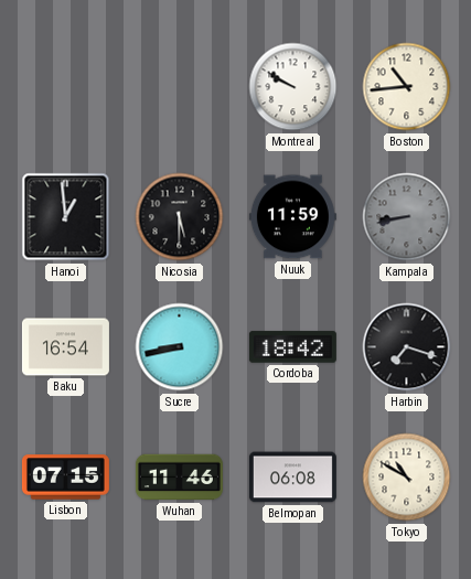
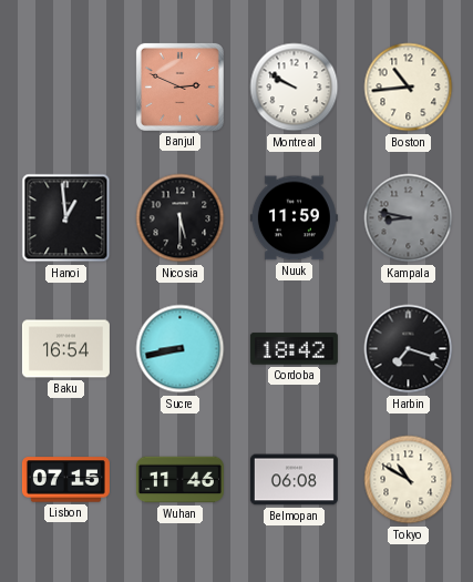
Banjul: none -> 2:49
Kampala: 8:43 -> 8:47
